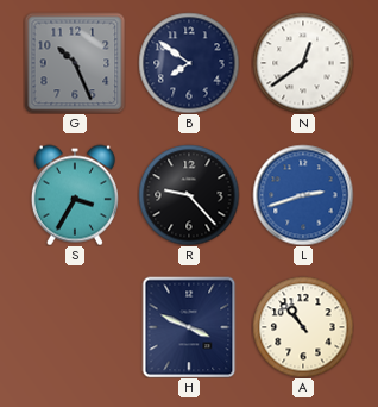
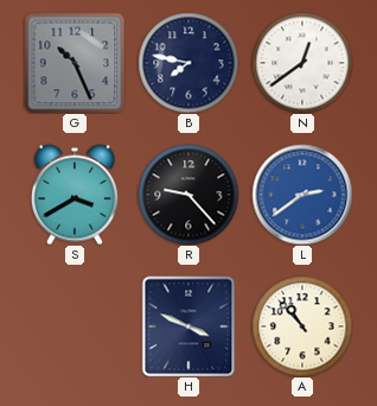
B: 7:51 -> 7:47
S: 3:35 -> 3:40
L: 2:42 -> 2:39
